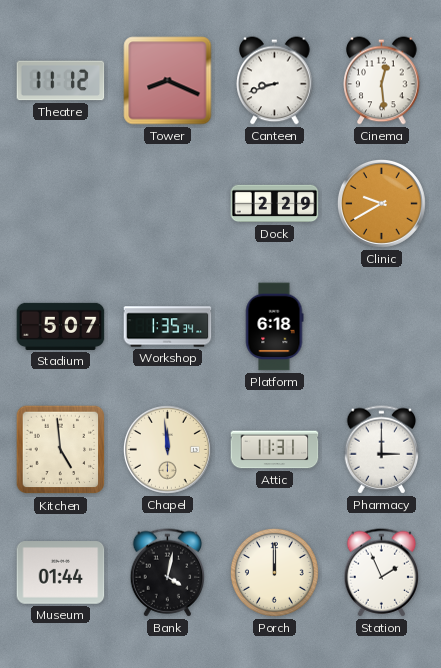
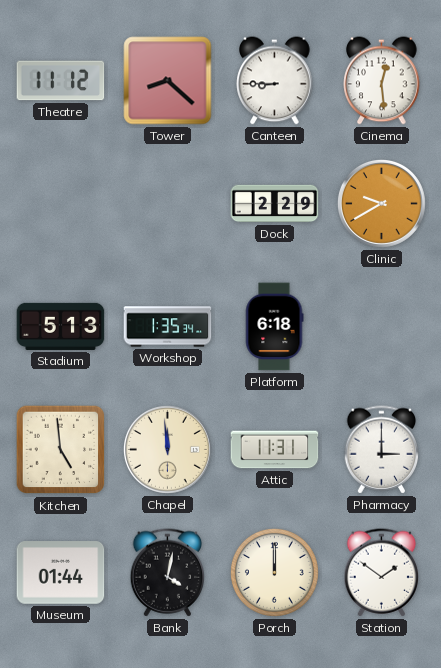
Tower: 8:19 -> 8:22
Canteen: 8:42 -> 8:45
Stadium: 5:07 -> 5:13
Station: 1:56 -> 1:51
